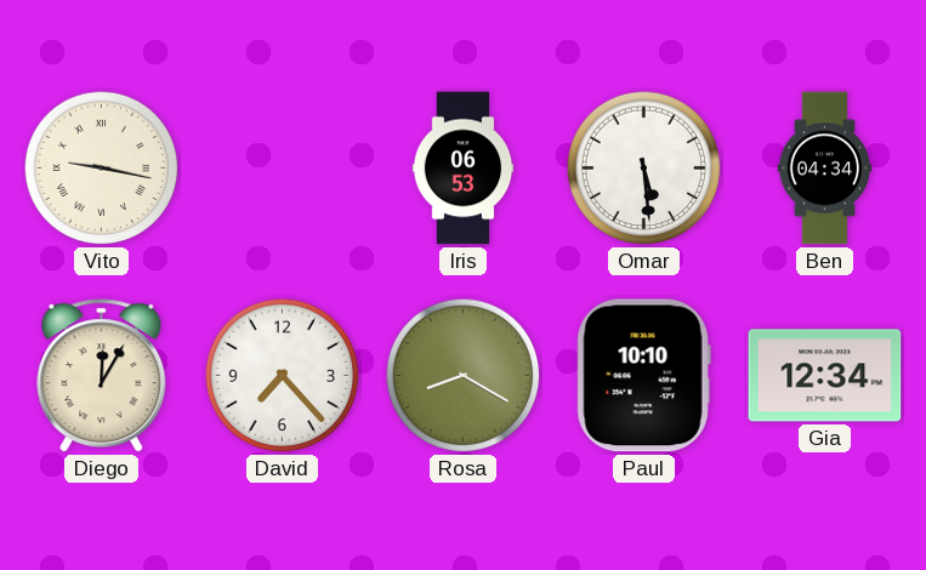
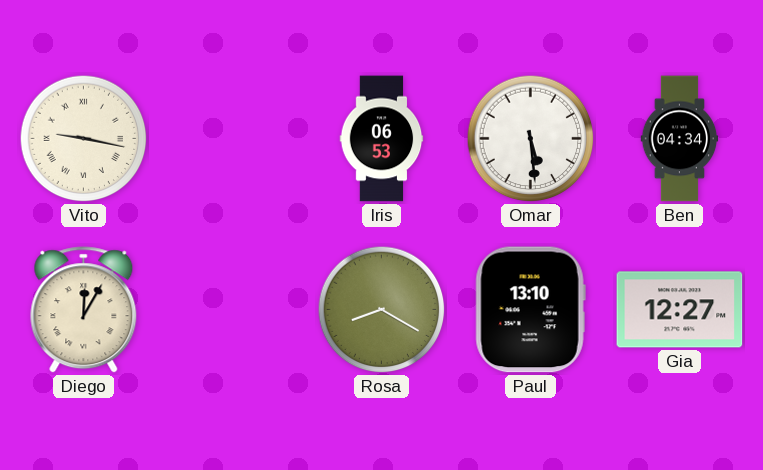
David: 7:23 -> none
Paul: 10:10 -> 13:10
Gia: 12:34 -> 12:27
